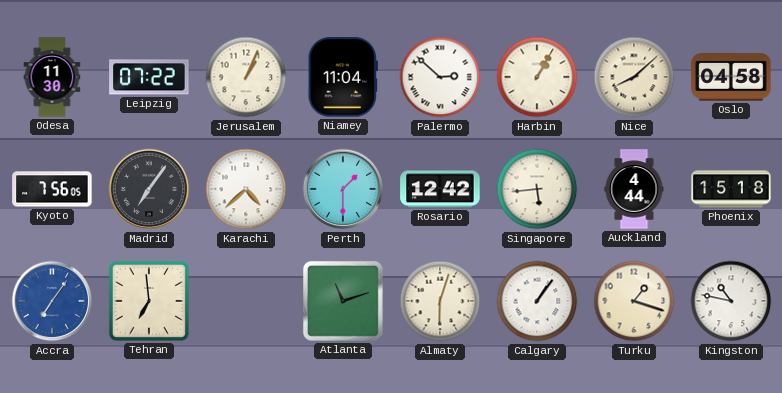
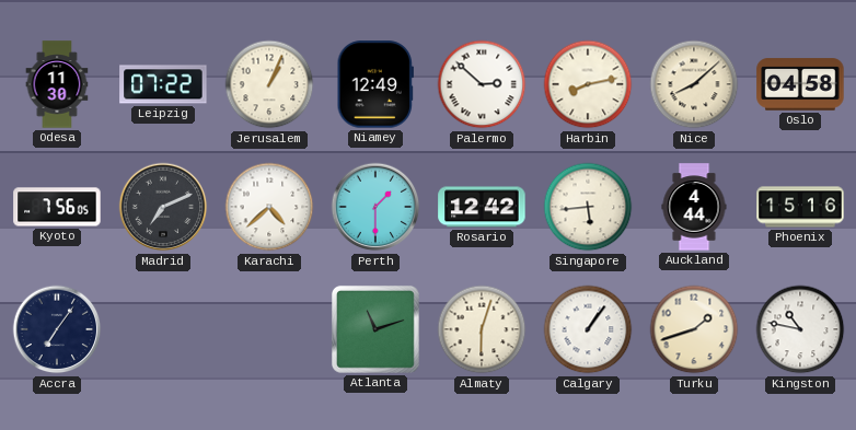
Niamey: 11:04 -> 12:49
Harbin: 1:05 -> 8:13
Madrid: 7:06 -> 7:11
Phoenix: 15:18 -> 15:16
Accra dial: blue -> navy
Tehran: 6:59 -> none
Turku: 1:18 -> 1:42
